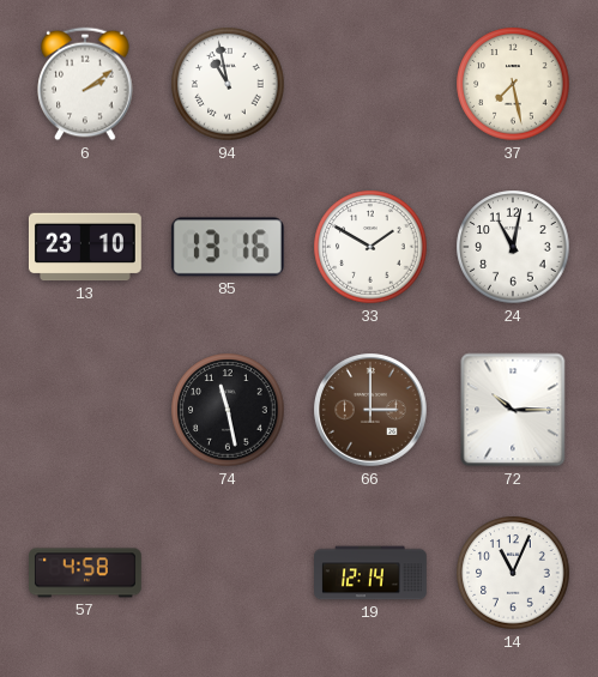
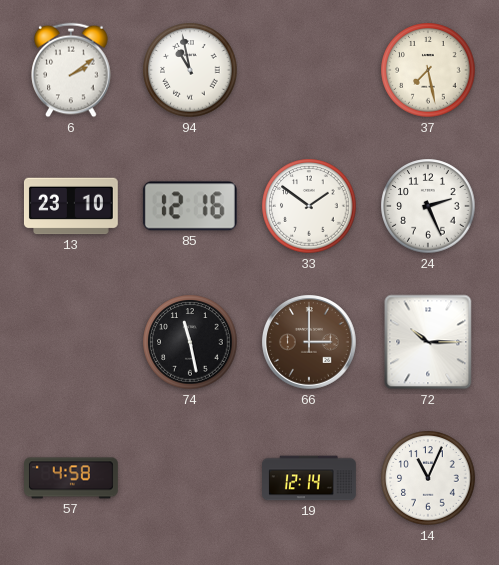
85: 13:16 -> 12:16
33: 1:50 -> 1:51
24: 11:02 -> 2:26
